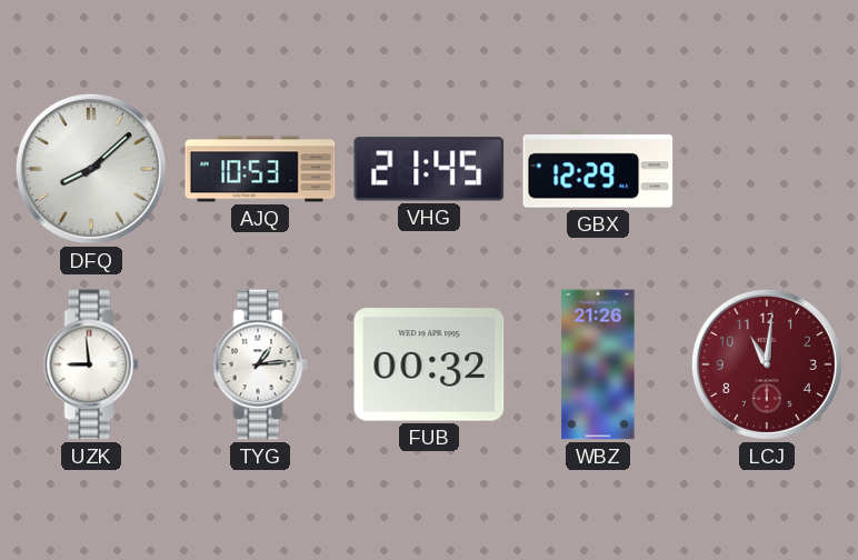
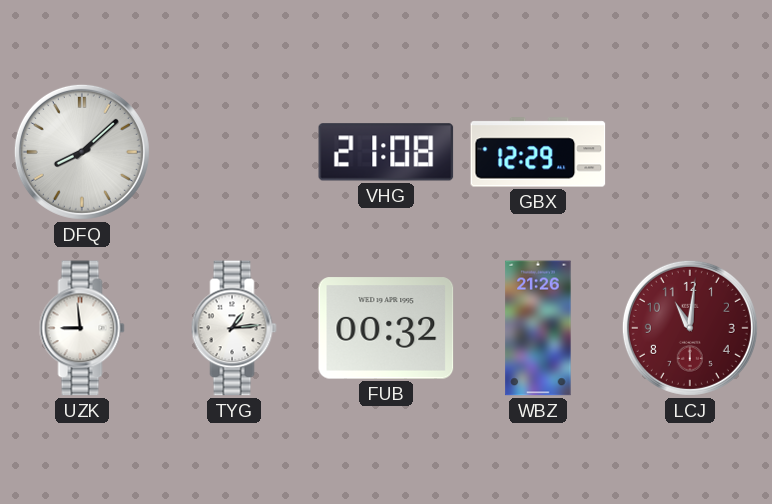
AJQ: 10:53 -> none
VHG: 21:45 -> 21:08
